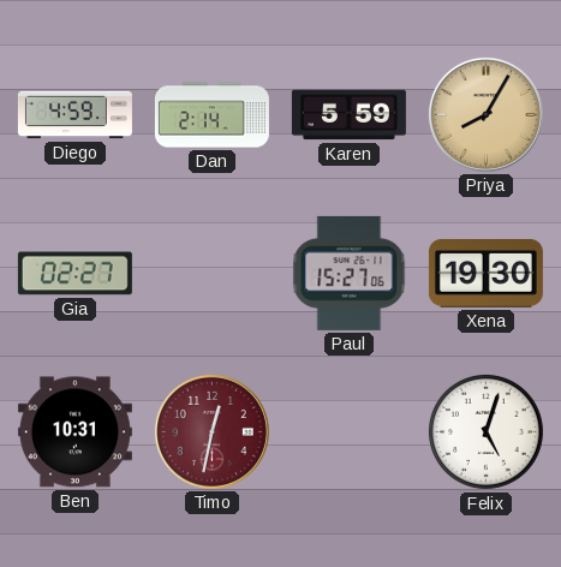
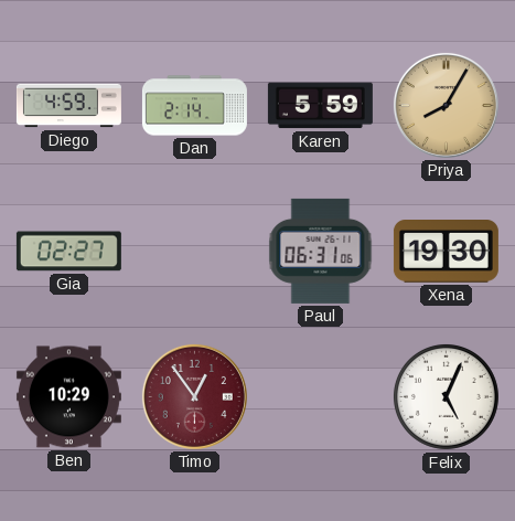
Paul: 15:27 -> 06:31
Ben: 10:31 -> 10:29
Timo: 12:32 -> 12:54
Felix: 5:03 -> 5:04
